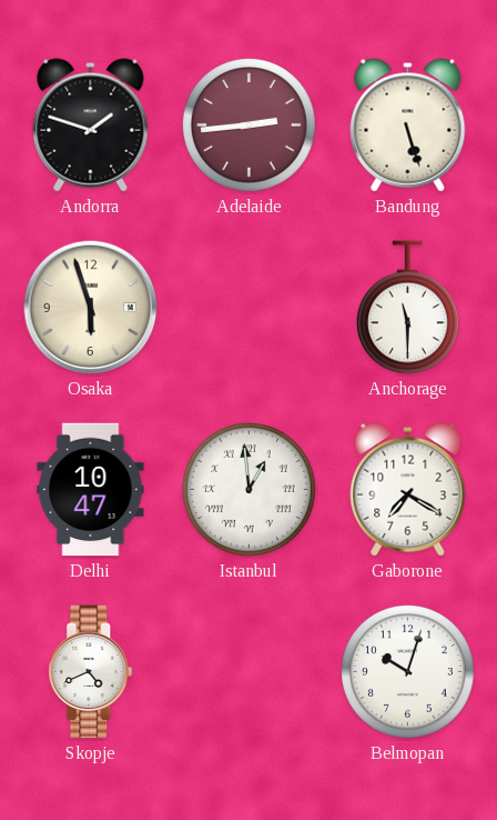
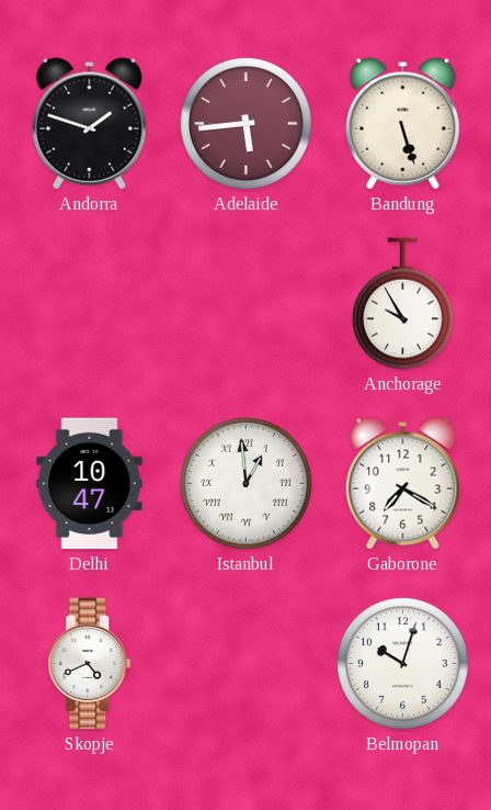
Adelaide: 2:44 -> 5:44
Osaka: 5:57 -> none
Anchorage: 11:30 -> 9:55
